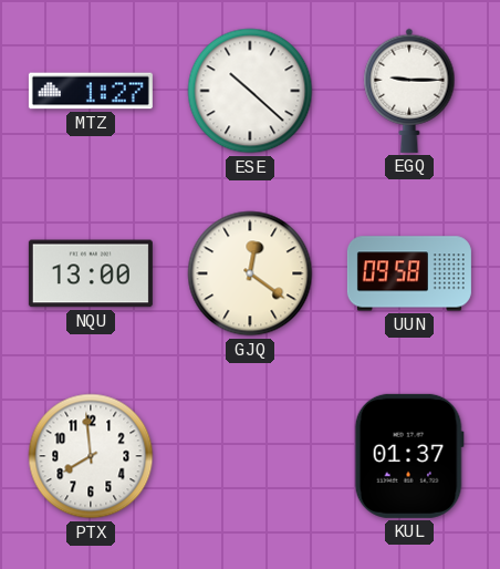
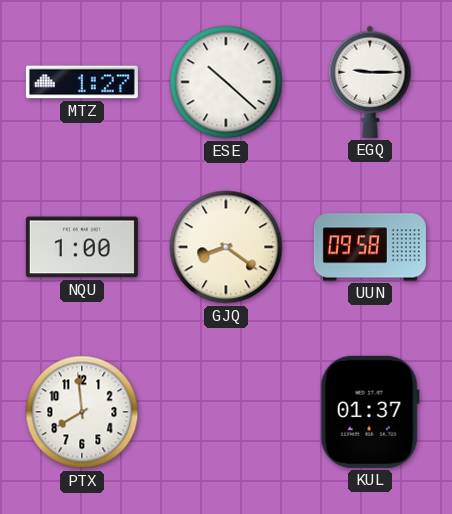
NQU: 13:00 -> 1:00
GJQ: 12:21 -> 8:21
